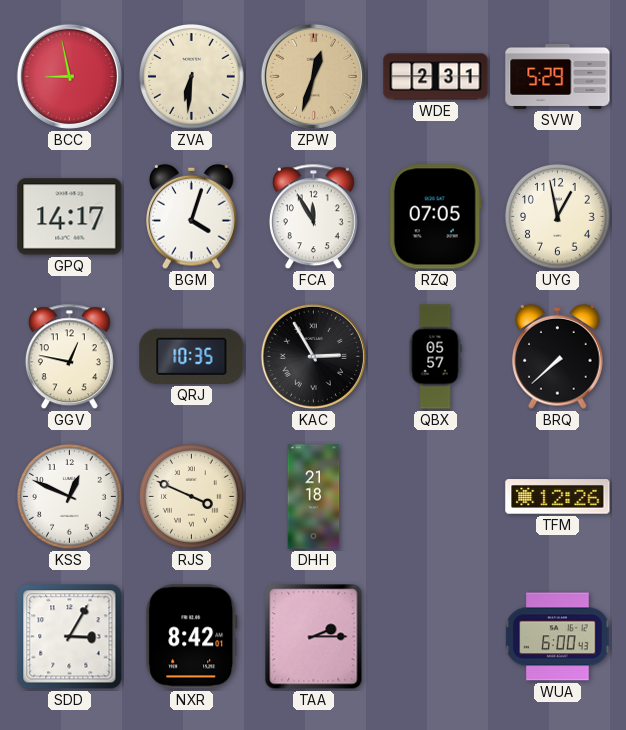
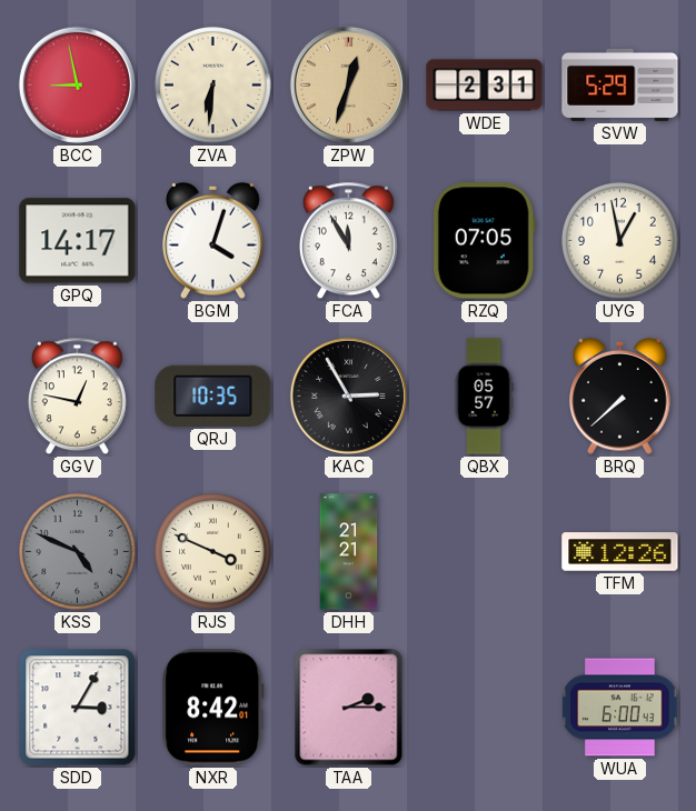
KSS: 12:49 -> 4:49
KSS dial: white -> grey
DHH: 21:18 -> 21:21
